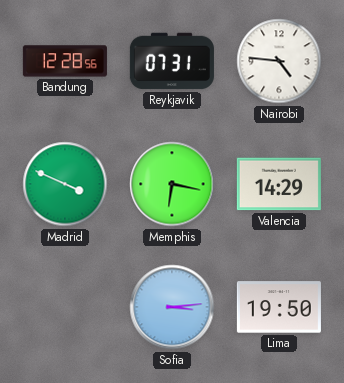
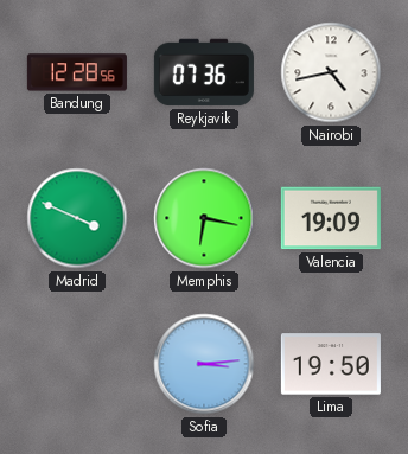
Reykjavik: 07:31 -> 07:36
Nairobi: 4:46 -> 4:43
Valencia: 14:29 -> 19:09
